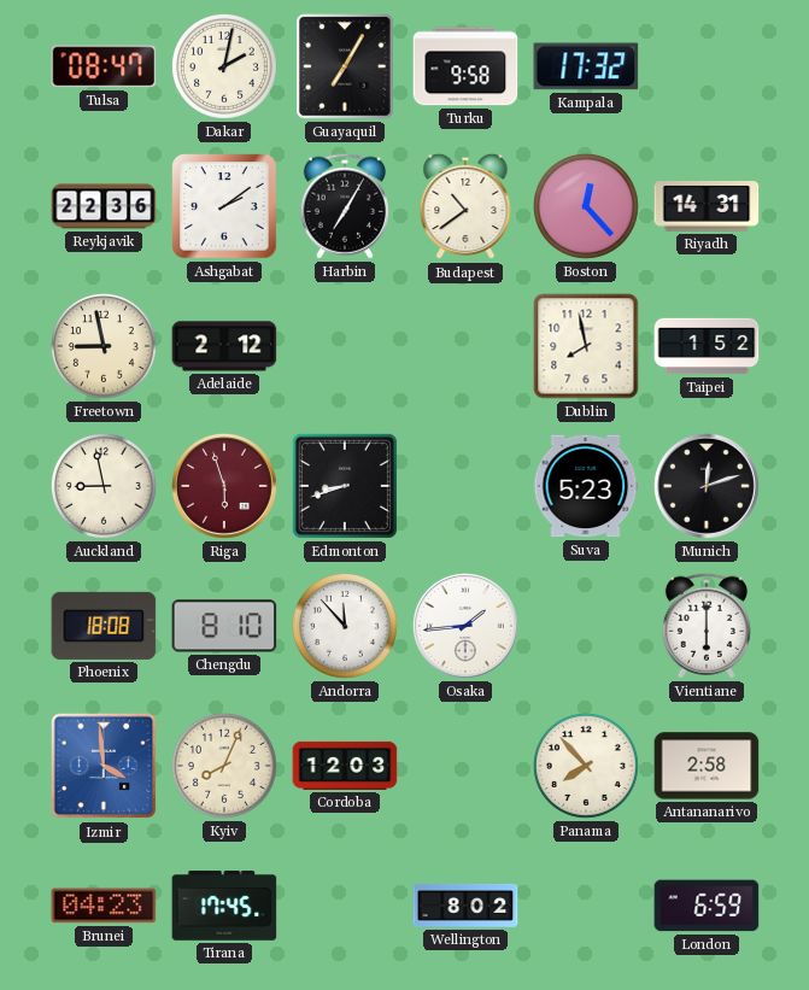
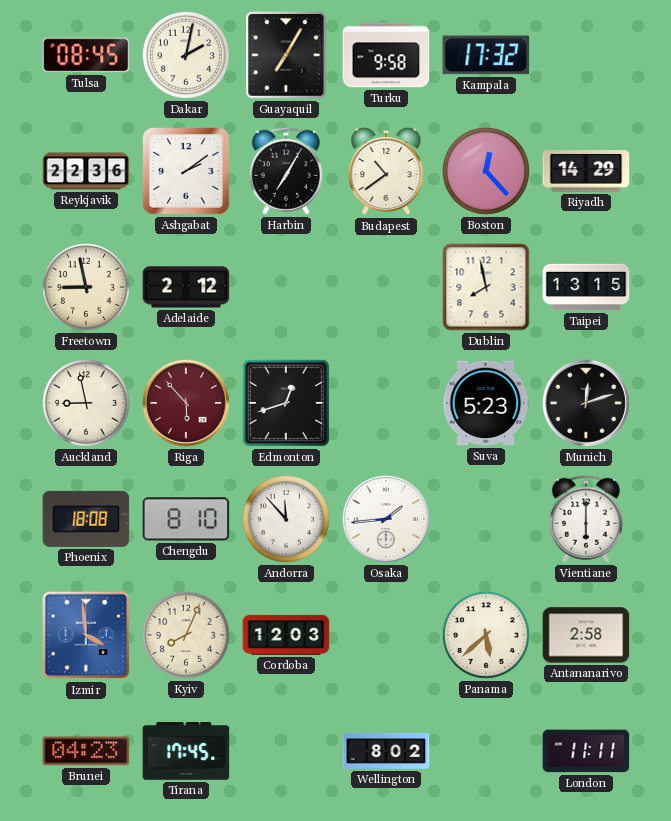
Tulsa: 08:47 -> 08:45
Riyadh: 14:31 -> 14:29
Taipei: 1:52 -> 13:15
Riga: 5:57 -> 5:53
Edmonton: 8:42 -> 12:42
Panama: 7:53 -> 5:38
London: 6:59 -> 11:11
